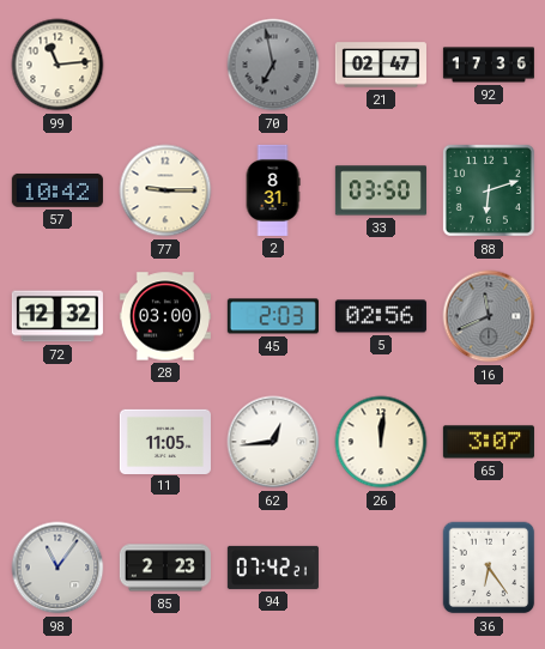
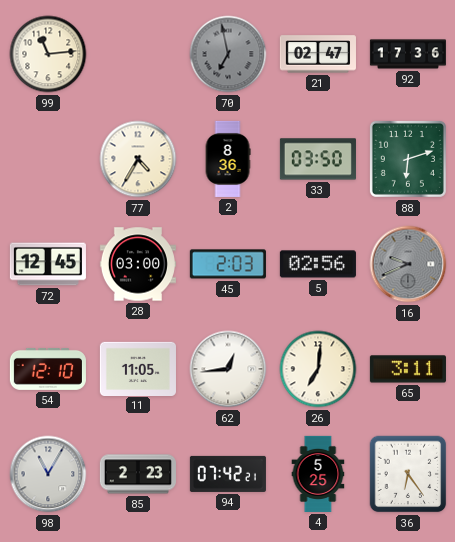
57: 10:42 -> none
77: 9:15 -> 4:35
2: 8:31 -> 8:36
72: 12:32 -> 12:45
16: 11:41 -> 9:41
54: none -> 12:10
26: 12:01 -> 7:01
65: 3:07 -> 3:11
98: 11:06 -> 11:05
4: none -> 5:25
